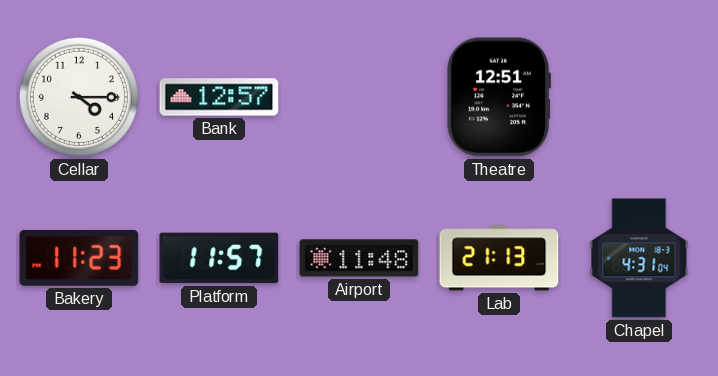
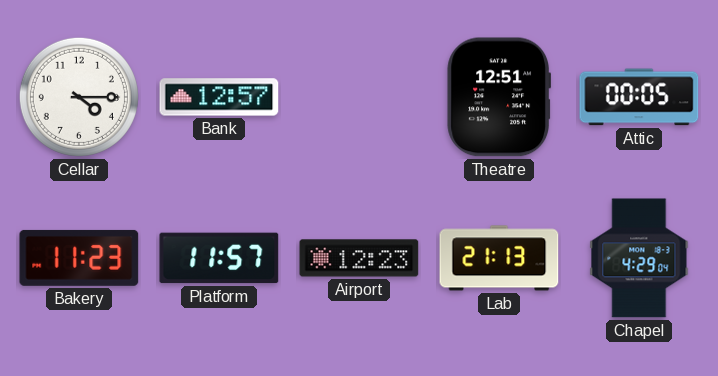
Attic: none -> 00:05
Airport: 11:48 -> 12:23
Chapel: 4:31 -> 4:29
